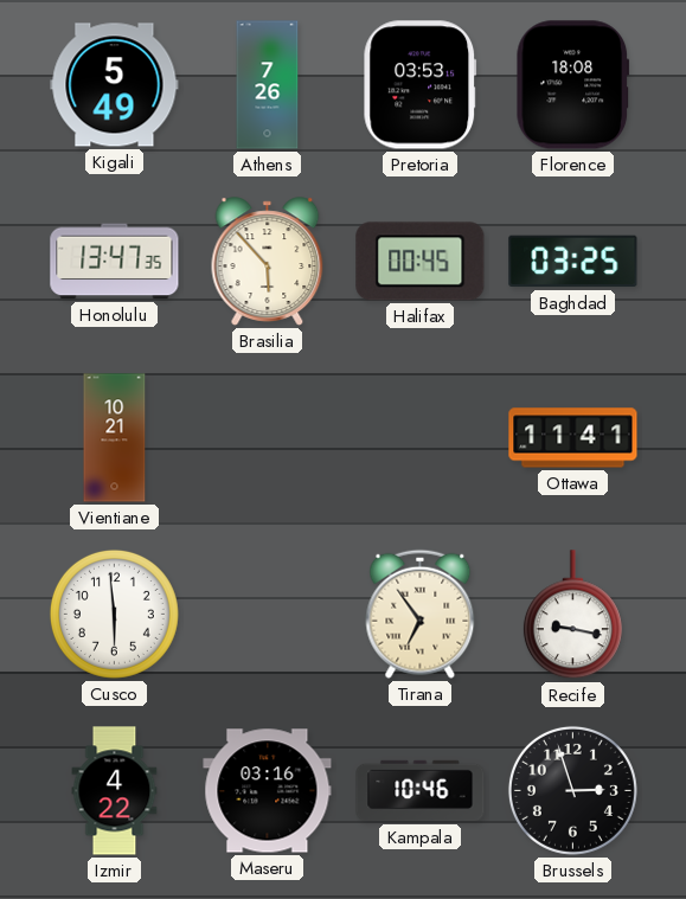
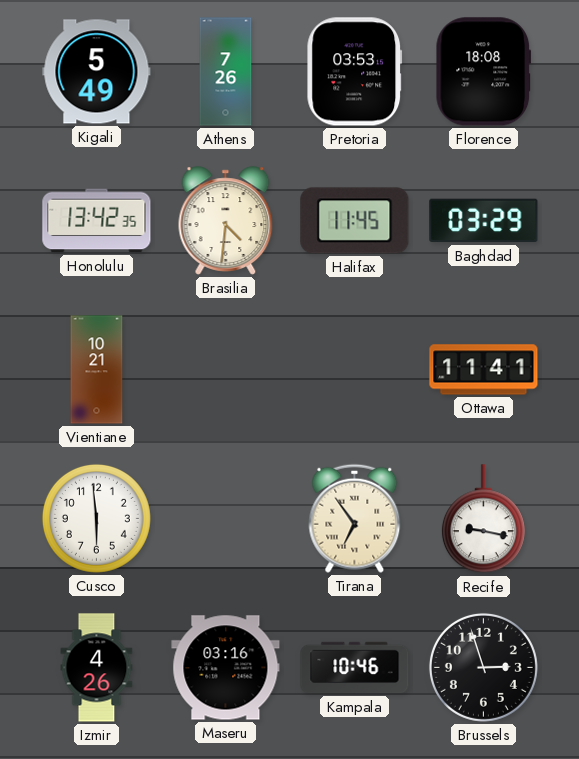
Honolulu: 13:47 -> 13:42
Brasilia: 5:53 -> 4:31
Halifax: 00:45 -> 11:45
Baghdad: 03:25 -> 03:29
Izmir: 4:22 -> 4:26
